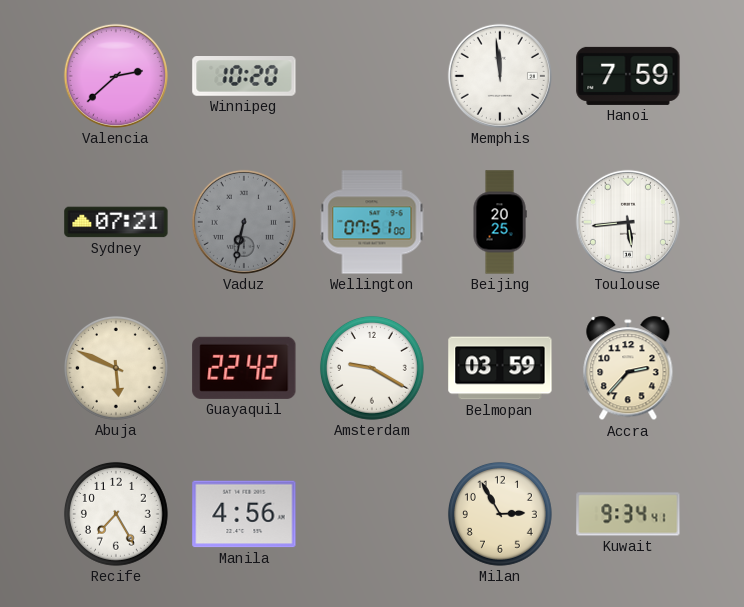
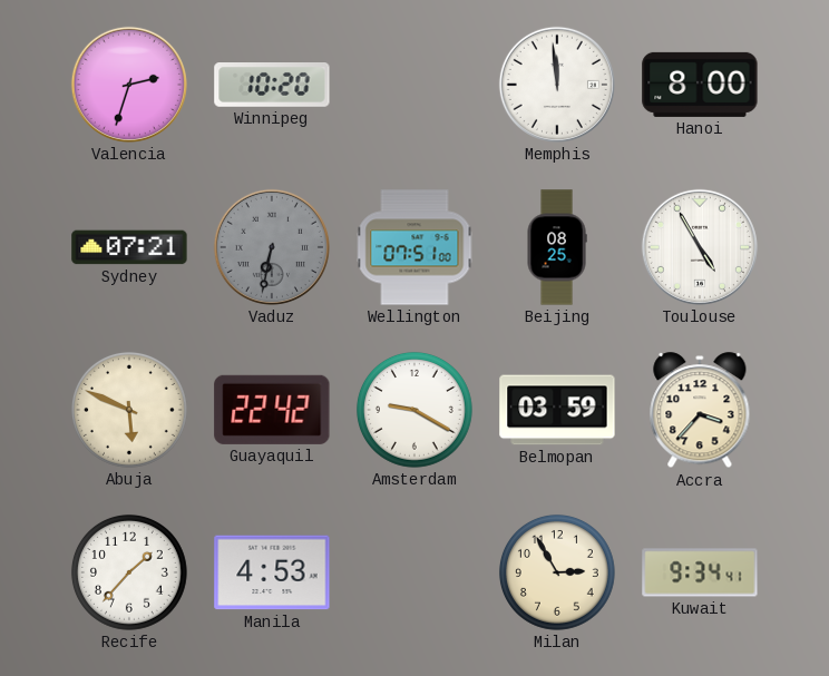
Valencia: 2:38 -> 2:33
Hanoi: 7:59 -> 8:00
Beijing: 20:25 -> 08:25
Toulouse: 5:44 -> 4:55
Accra: 2:37 -> 3:37
Recife: 7:25 -> 1:37
Manila: 4:56 -> 4:53
